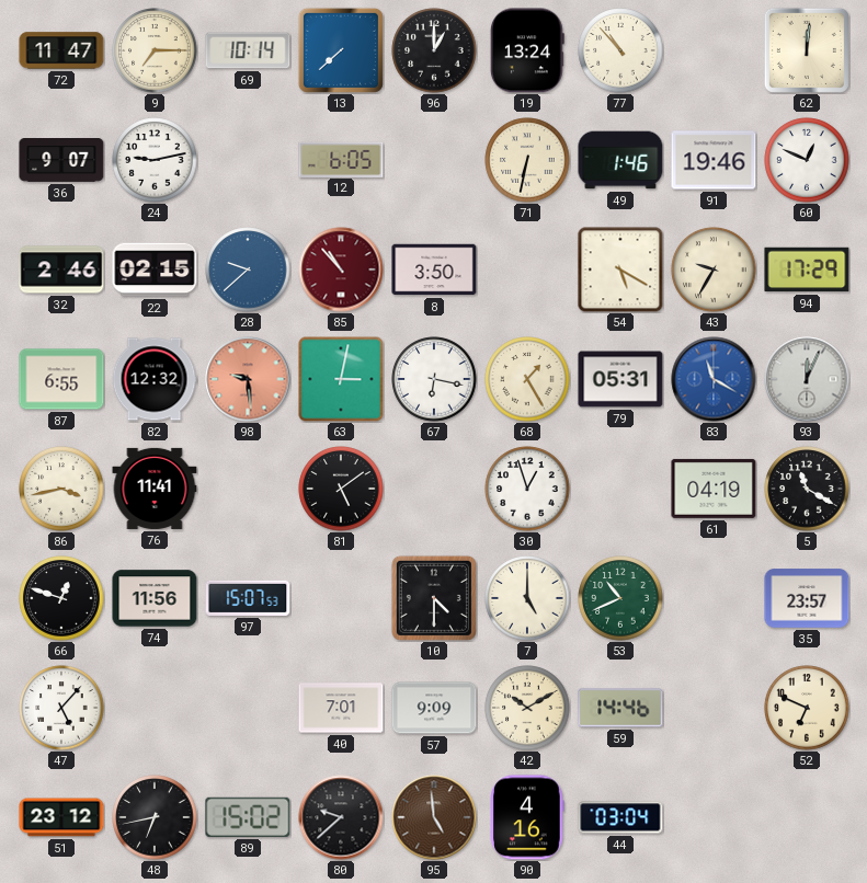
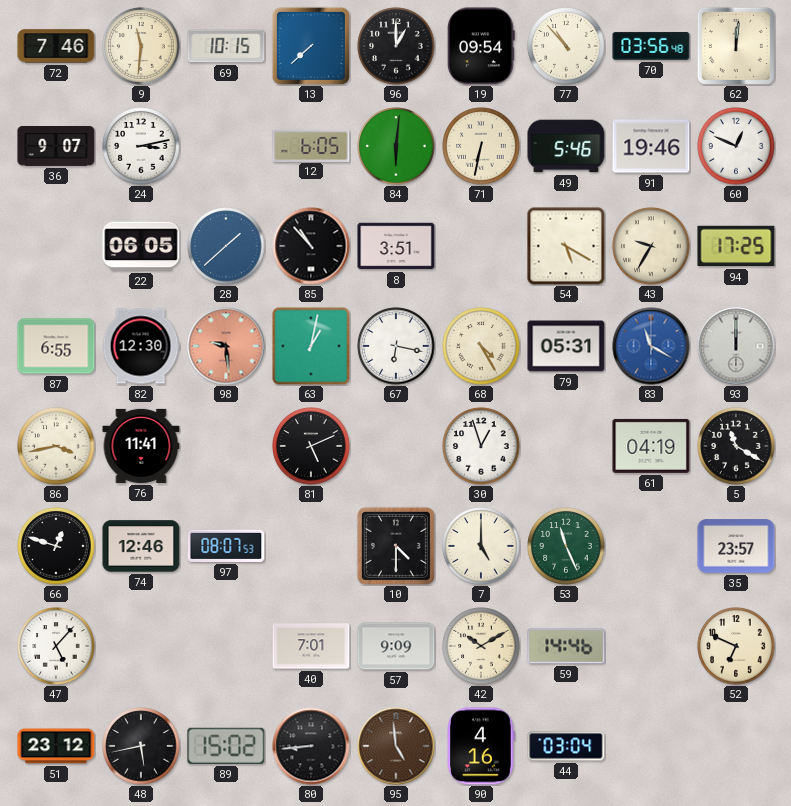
72: 11:47 -> 7:46
9: 7:15 -> 11:31
69: 10:14 -> 10:15
19: 13:24 -> 09:54
70: none -> 03:56
24: 9:13 -> 3:13
84: none -> 6:01
49: 1:46 -> 5:46
32: 2:46 -> none
22: 02:15 -> 06:05
28: 9:38 -> 1:38
85 dial: burgundy -> black
8: 3:50 -> 3:51
94: 17:29 -> 17:25
82: 12:32 -> 12:30
63: 3:02 -> 1:02
68: 1:25 -> 4:25
93: 12:04 -> 12:00
81: 5:09 -> 5:11
74: 11:56 -> 12:46
97: 15:07 -> 08:07
53: 10:41 -> 11:26
48: 6:43 -> 5:43
80: 9:38 -> 8:44
